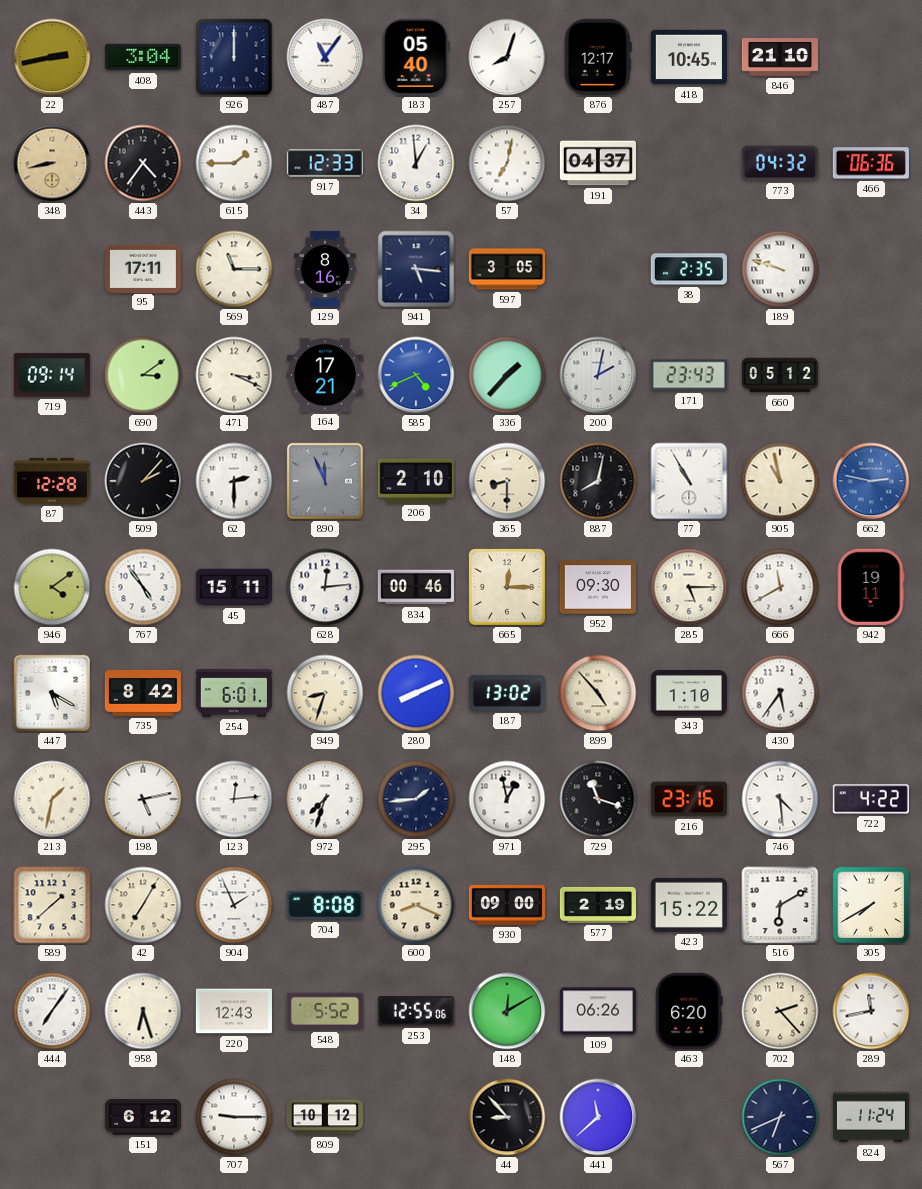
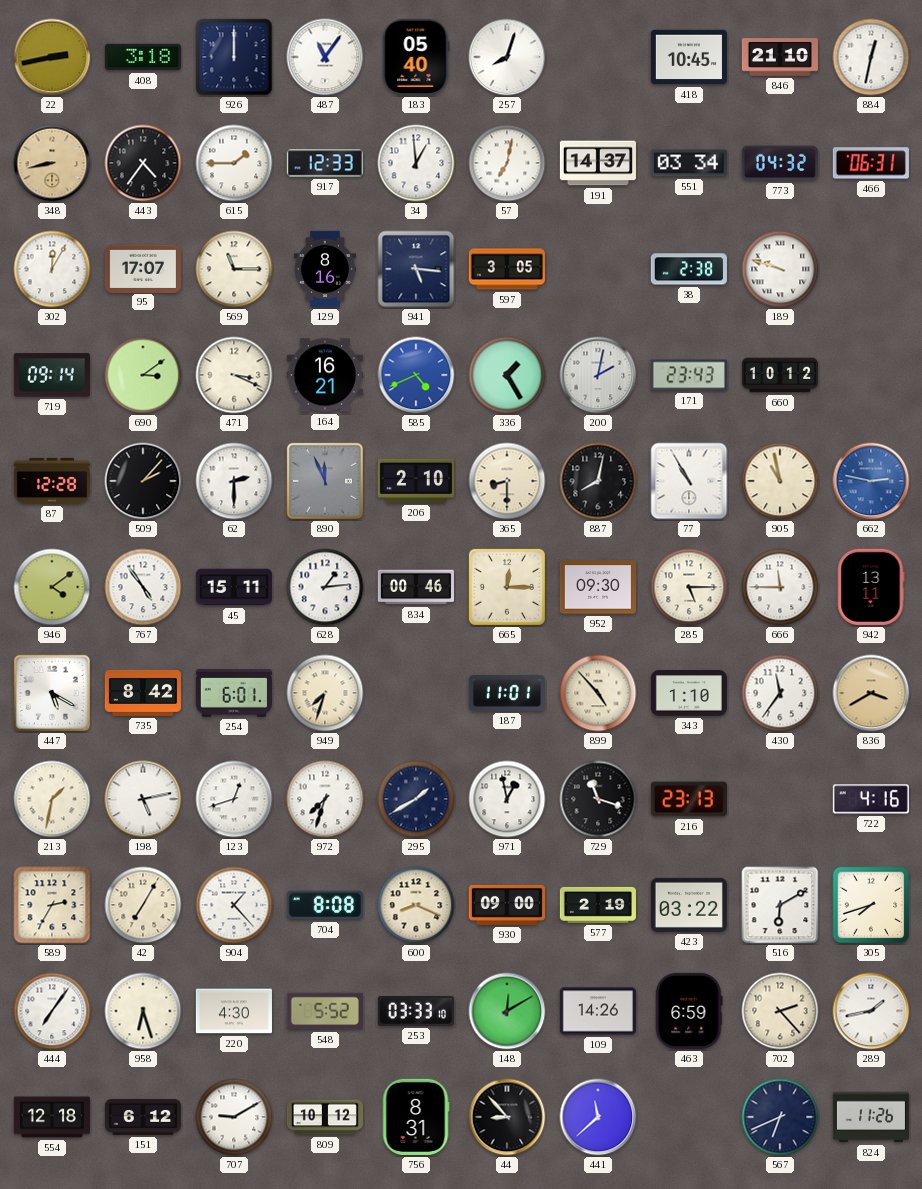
408: 3:04 -> 3:18
876: 12:17 -> none
884: none -> 12:32
191: 04:37 -> 14:37
551: none -> 03:34
466: 06:36 -> 06:31
302: none -> 12:05
95: 17:11 -> 17:07
38: 2:35 -> 2:38
164: 17:21 -> 16:21
336: 1:37 -> 1:25
660: 05:12 -> 10:12
628: 12:14 -> 1:14
666: 11:40 -> 11:45
942: 19:11 -> 13:11
949: 8:33 -> 7:33
280: 8:11 -> none
187: 13:02 -> 11:01
430: 5:36 -> 11:36
836: none -> 3:40
123: 12:14 -> 12:42
295: 1:44 -> 1:40
216: 23:16 -> 23:13
746: 4:29 -> none
722: 4:22 -> 4:16
589: 1:38 -> 2:35
904: 1:56 -> 1:23
423: 15:22 -> 03:22
305: 7:40 -> 7:42
220: 12:43 -> 4:30
253: 12:55 -> 03:33
109: 06:26 -> 14:26
463: 6:20 -> 6:59
289: 11:43 -> 1:43
554: none -> 12:18
707: 9:15 -> 9:10
756: none -> 8:31
824: 11:24 -> 11:26
